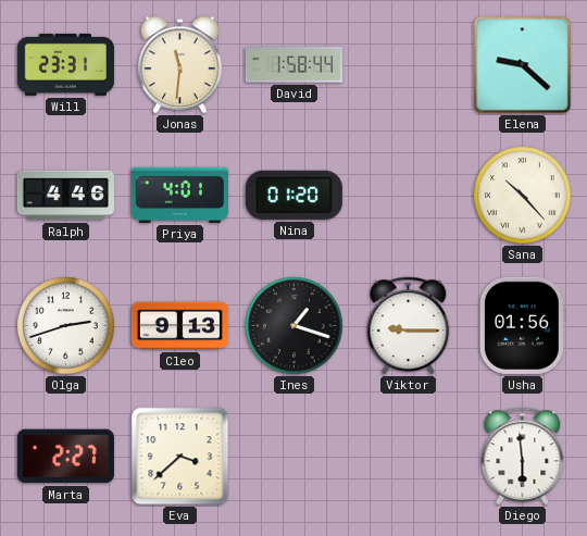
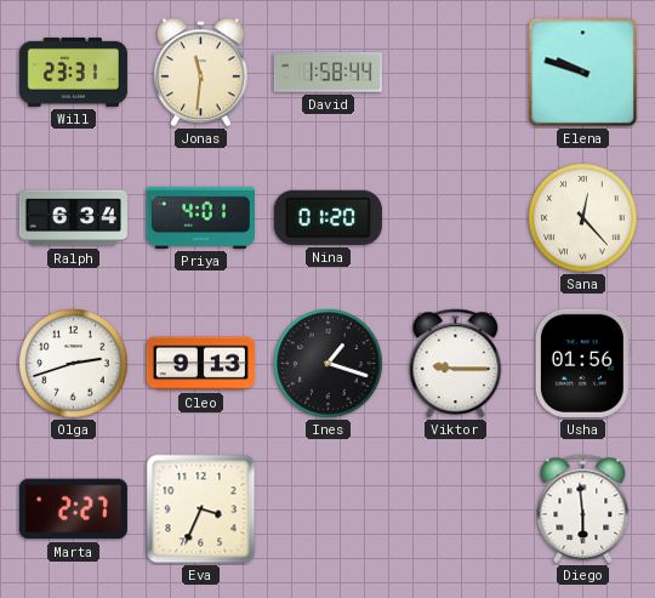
Elena: 9:22 -> 9:48
Ralph: 4:46 -> 6:34
Sana: 10:23 -> 12:23
Eva: 3:38 -> 3:34
